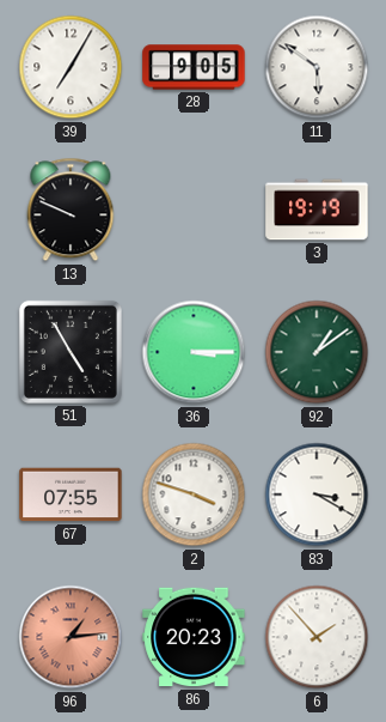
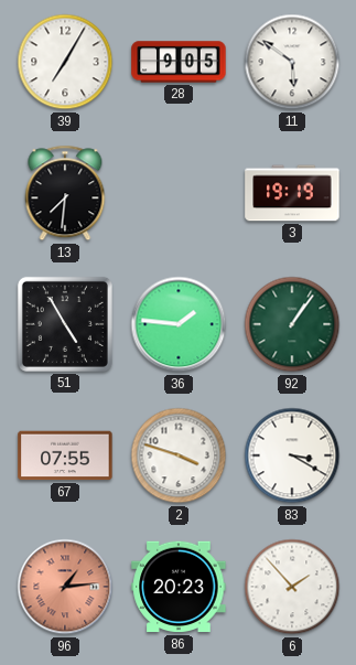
13: 9:49 -> 7:31
36: 3:15 -> 1:46
92: 1:09 -> 1:06
